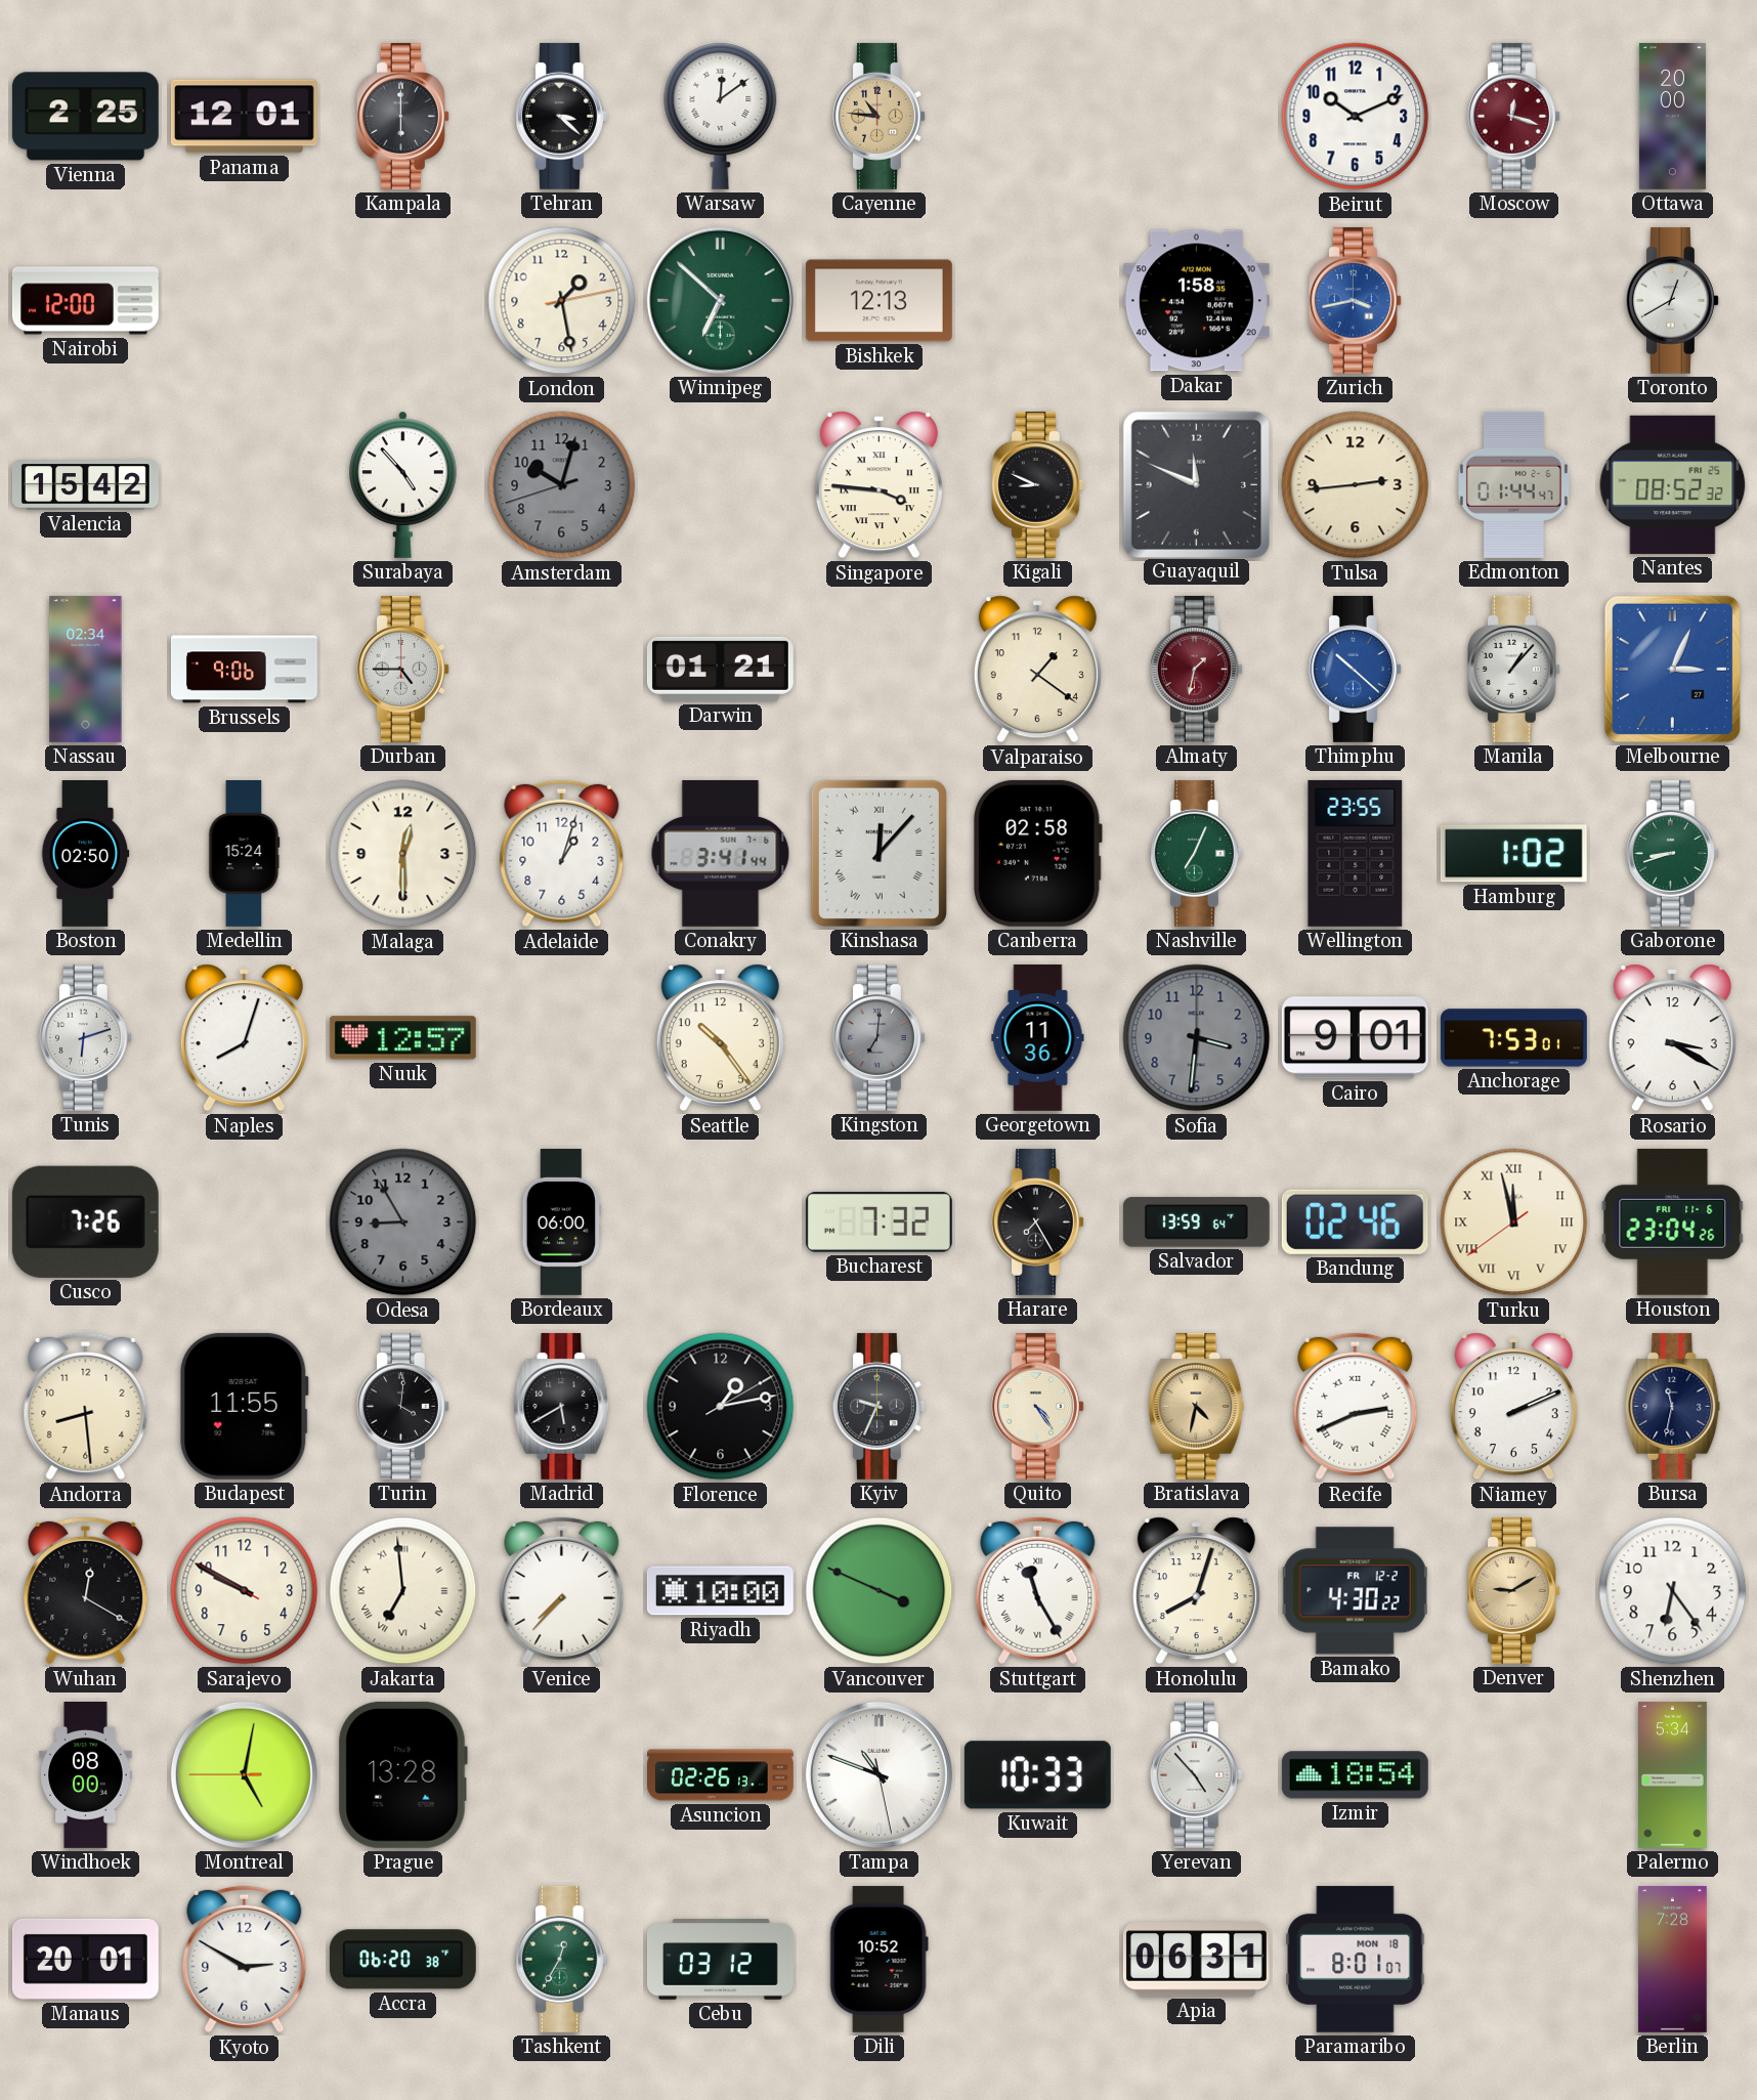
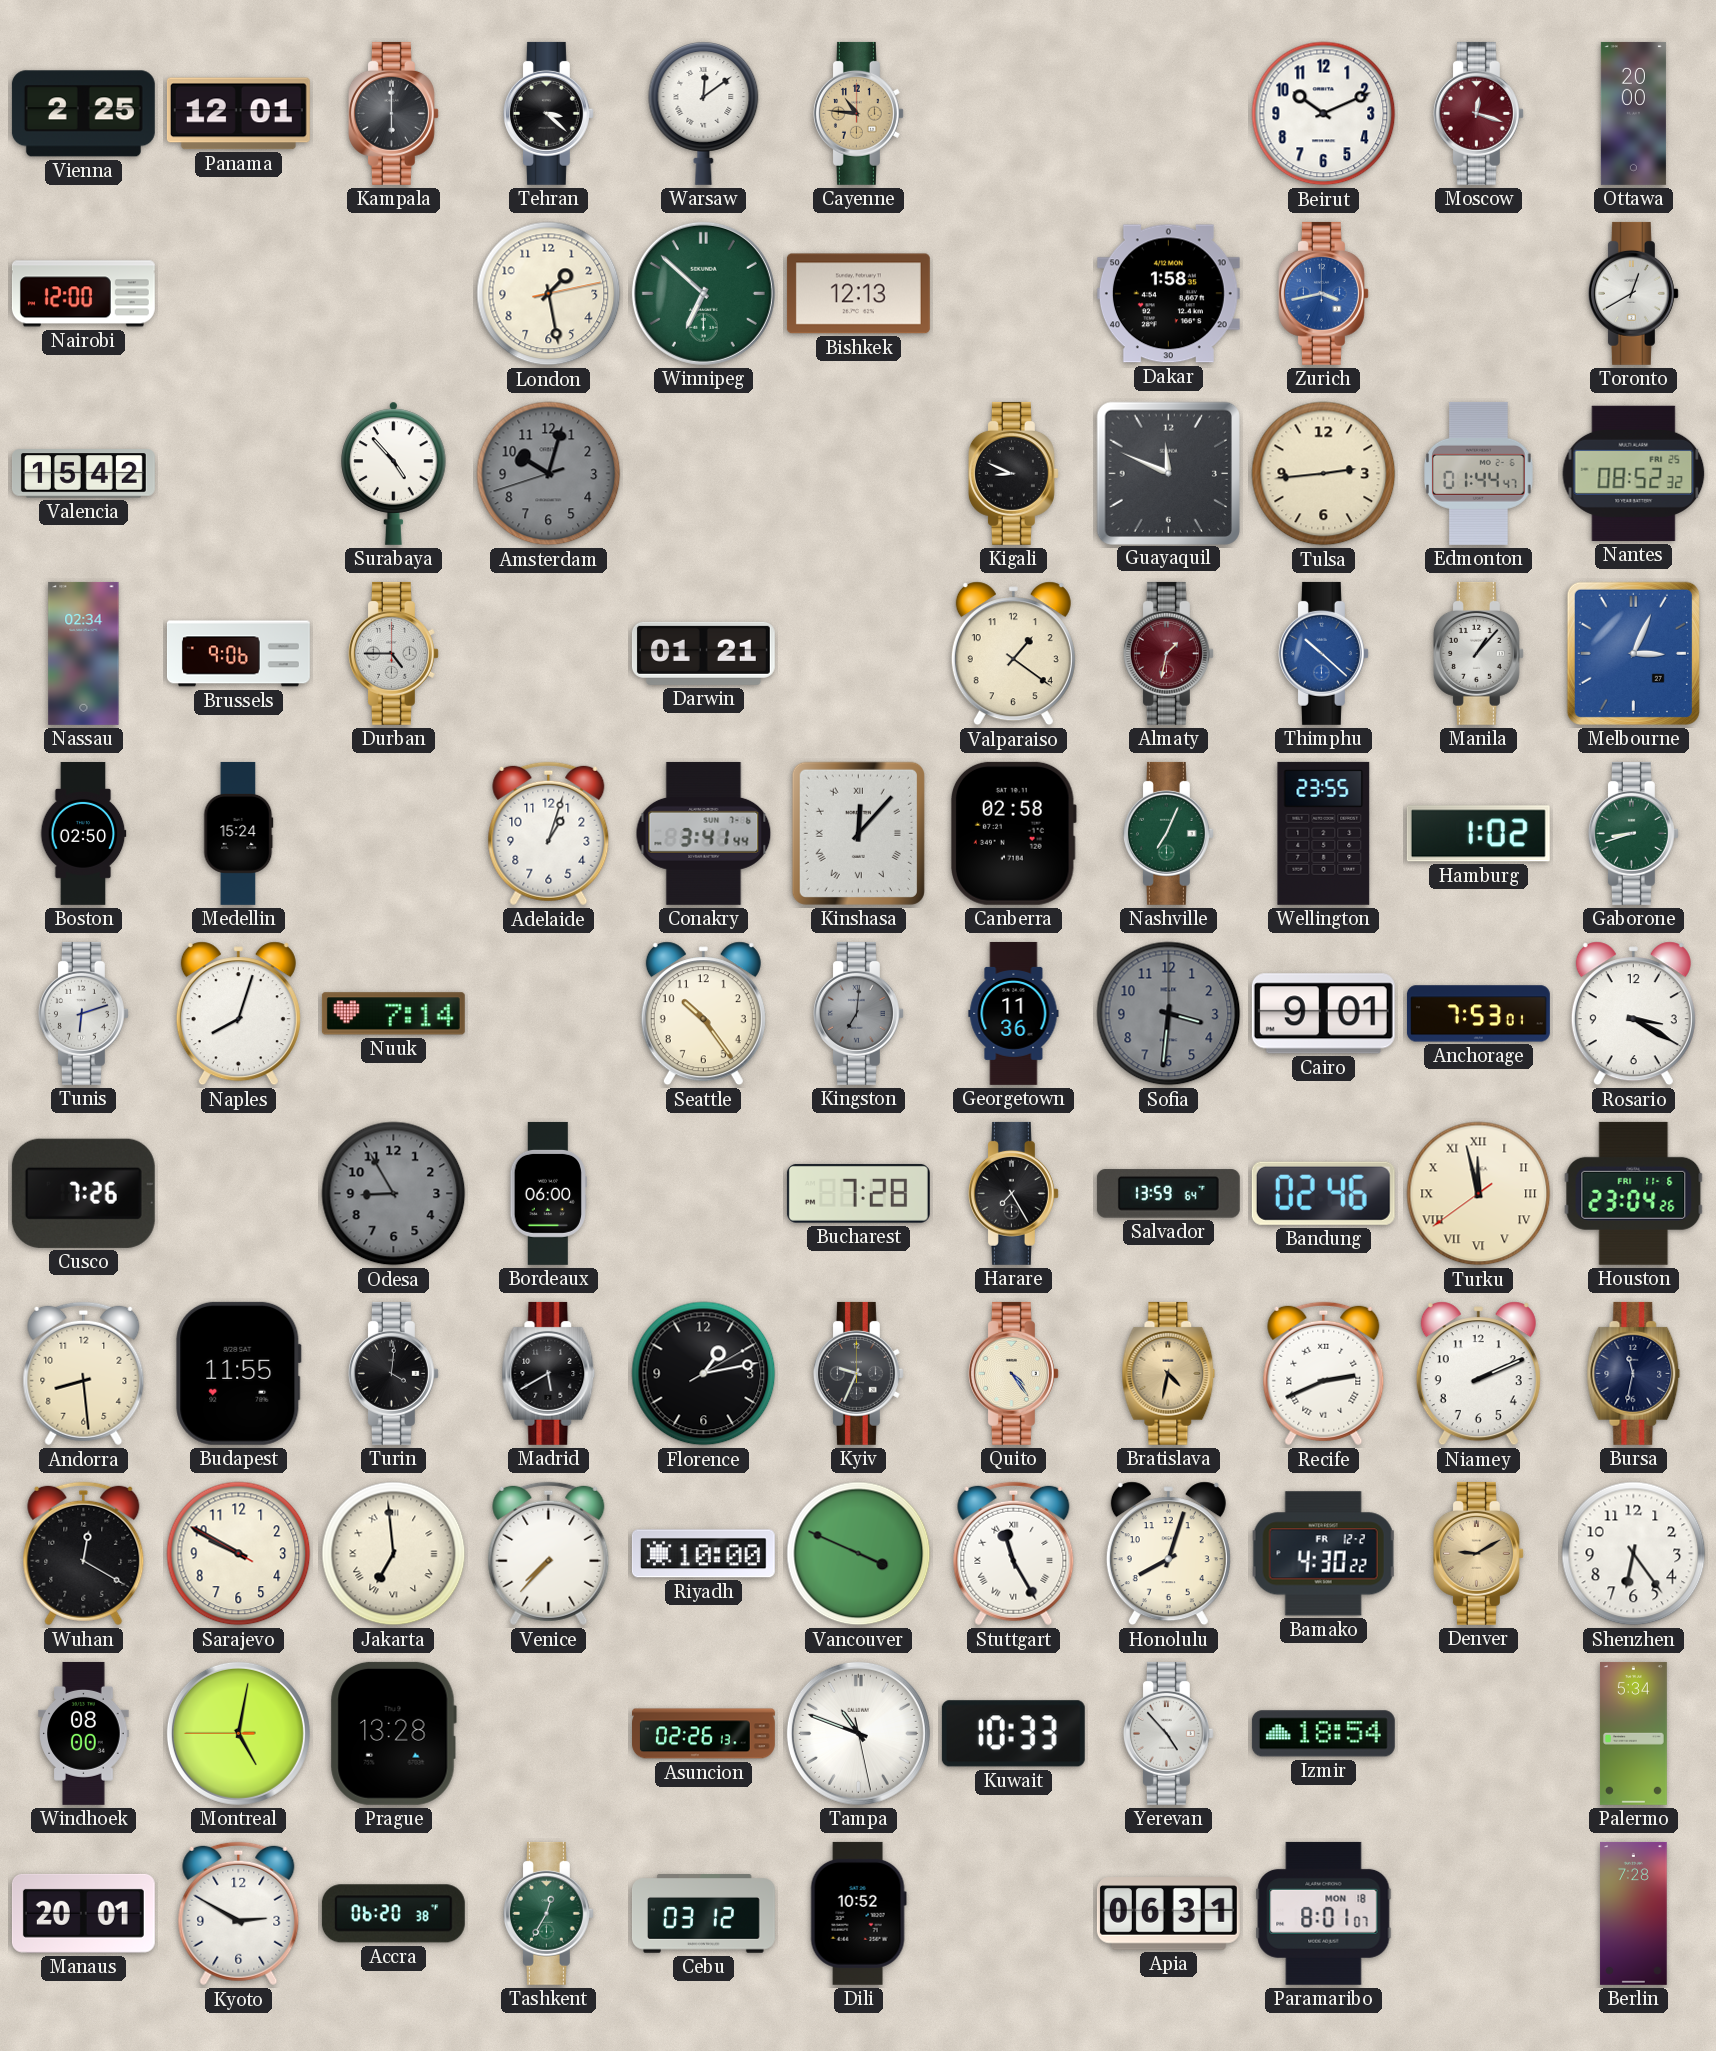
Singapore: 3:46 -> none
Malaga: 12:30 -> none
Nuuk: 12:57 -> 7:14
Bucharest: 7:32 -> 7:28
